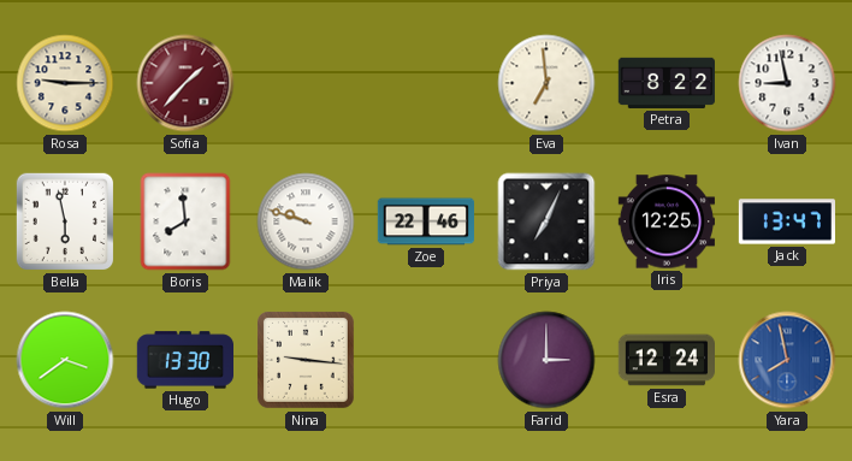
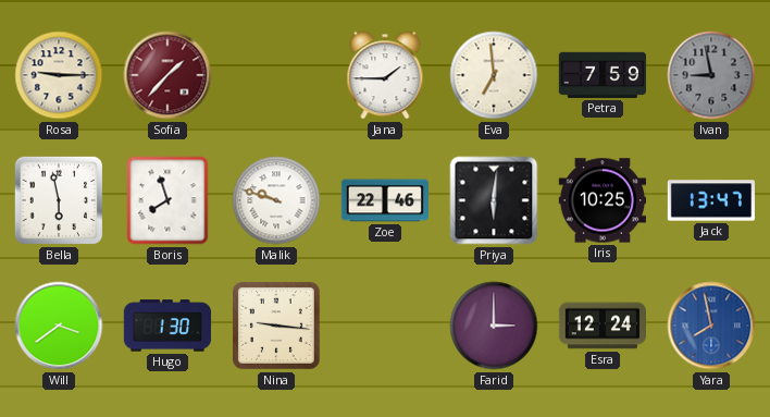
Jana: none -> 1:45
Petra: 8:22 -> 7:59
Ivan dial: white -> grey
Boris: 7:59 -> 7:57
Priya: 7:04 -> 6:01
Iris: 12:25 -> 10:25
Hugo: 13:30 -> 1:30
